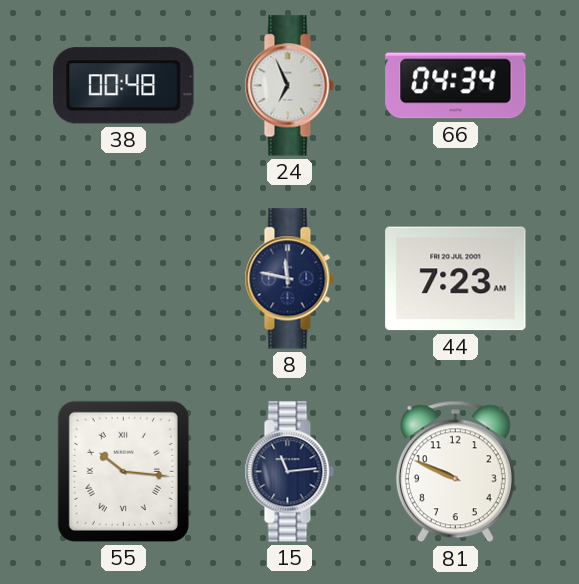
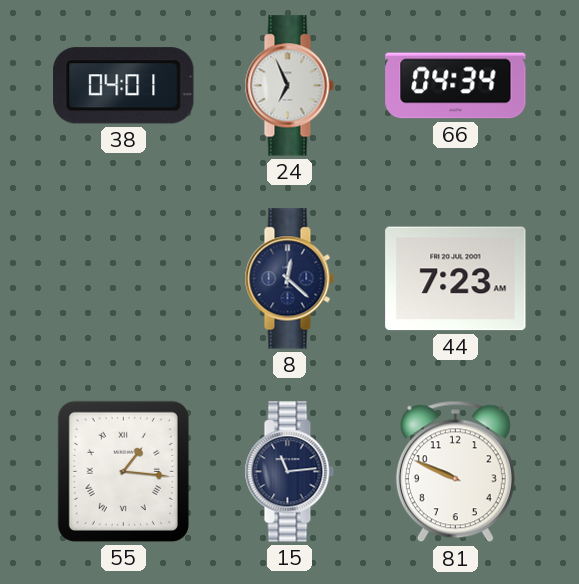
38: 00:48 -> 04:01
8: 11:47 -> 12:22
55: 10:16 -> 1:16
